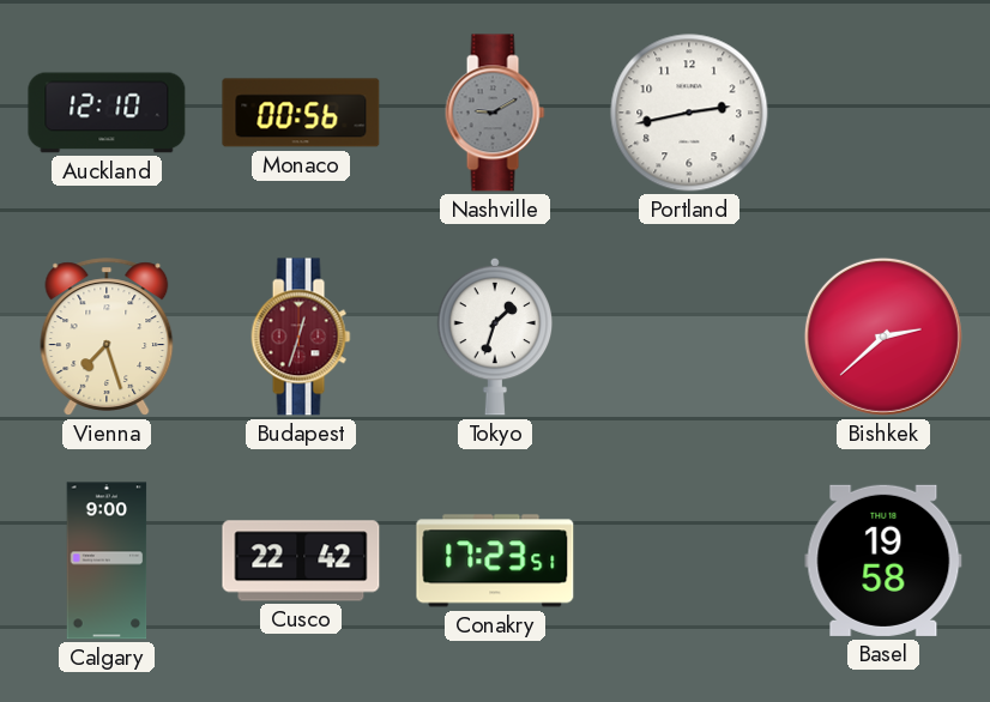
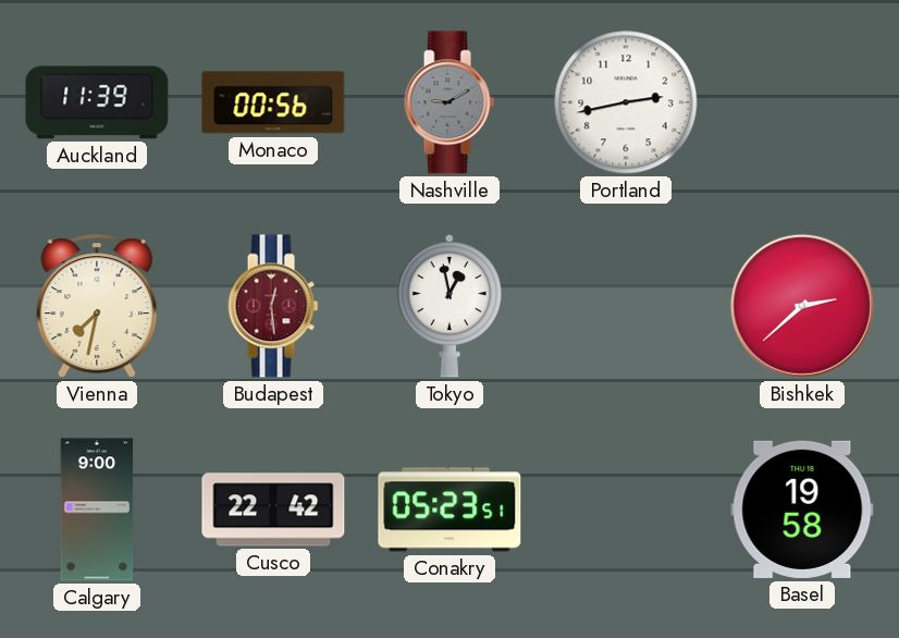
Auckland: 12:10 -> 11:39
Vienna: 7:27 -> 7:32
Budapest: 12:33 -> 12:29
Tokyo: 1:33 -> 12:58
Conakry: 17:23 -> 05:23
